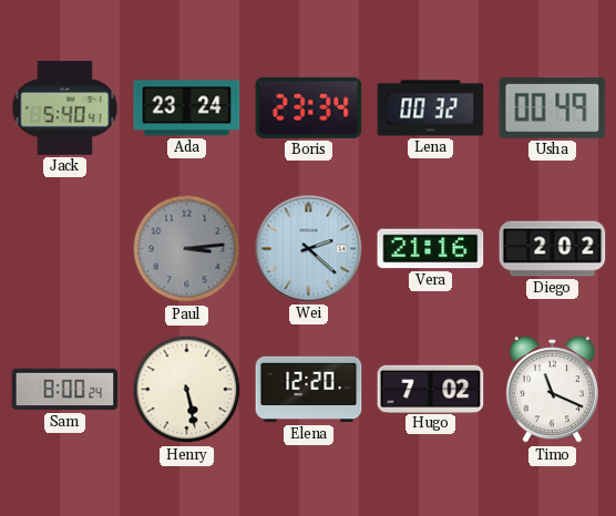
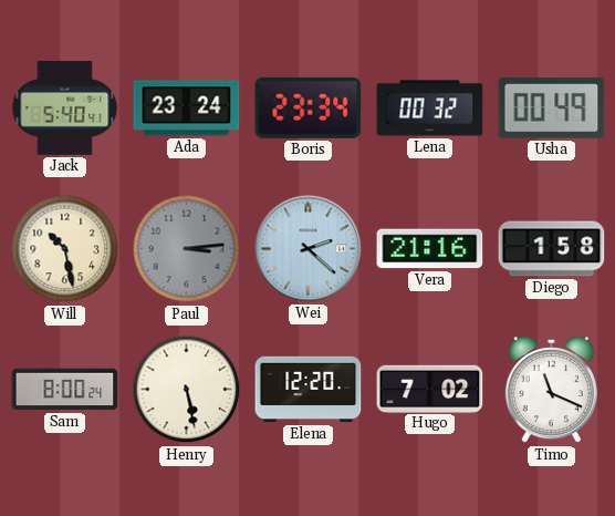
Will: none -> 10:28
Diego: 2:02 -> 1:58
